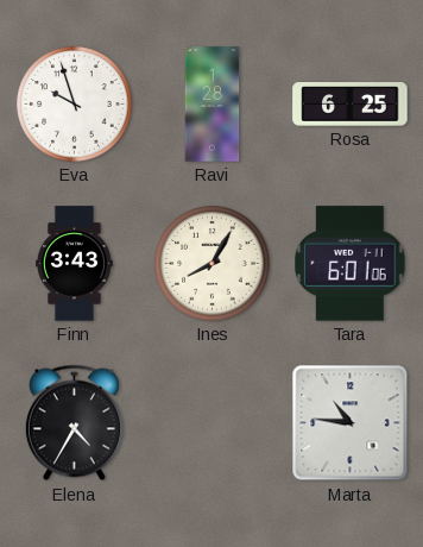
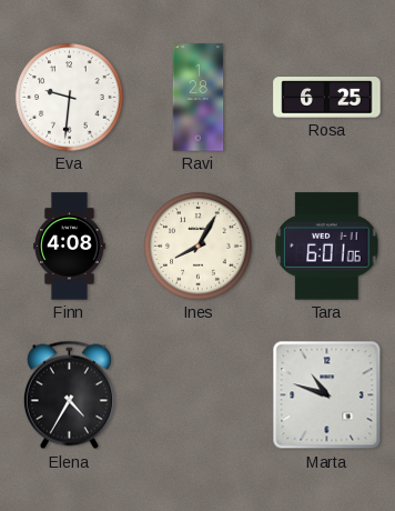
Eva: 9:57 -> 9:31
Finn: 3:43 -> 4:08
Marta: 10:46 -> 10:48
